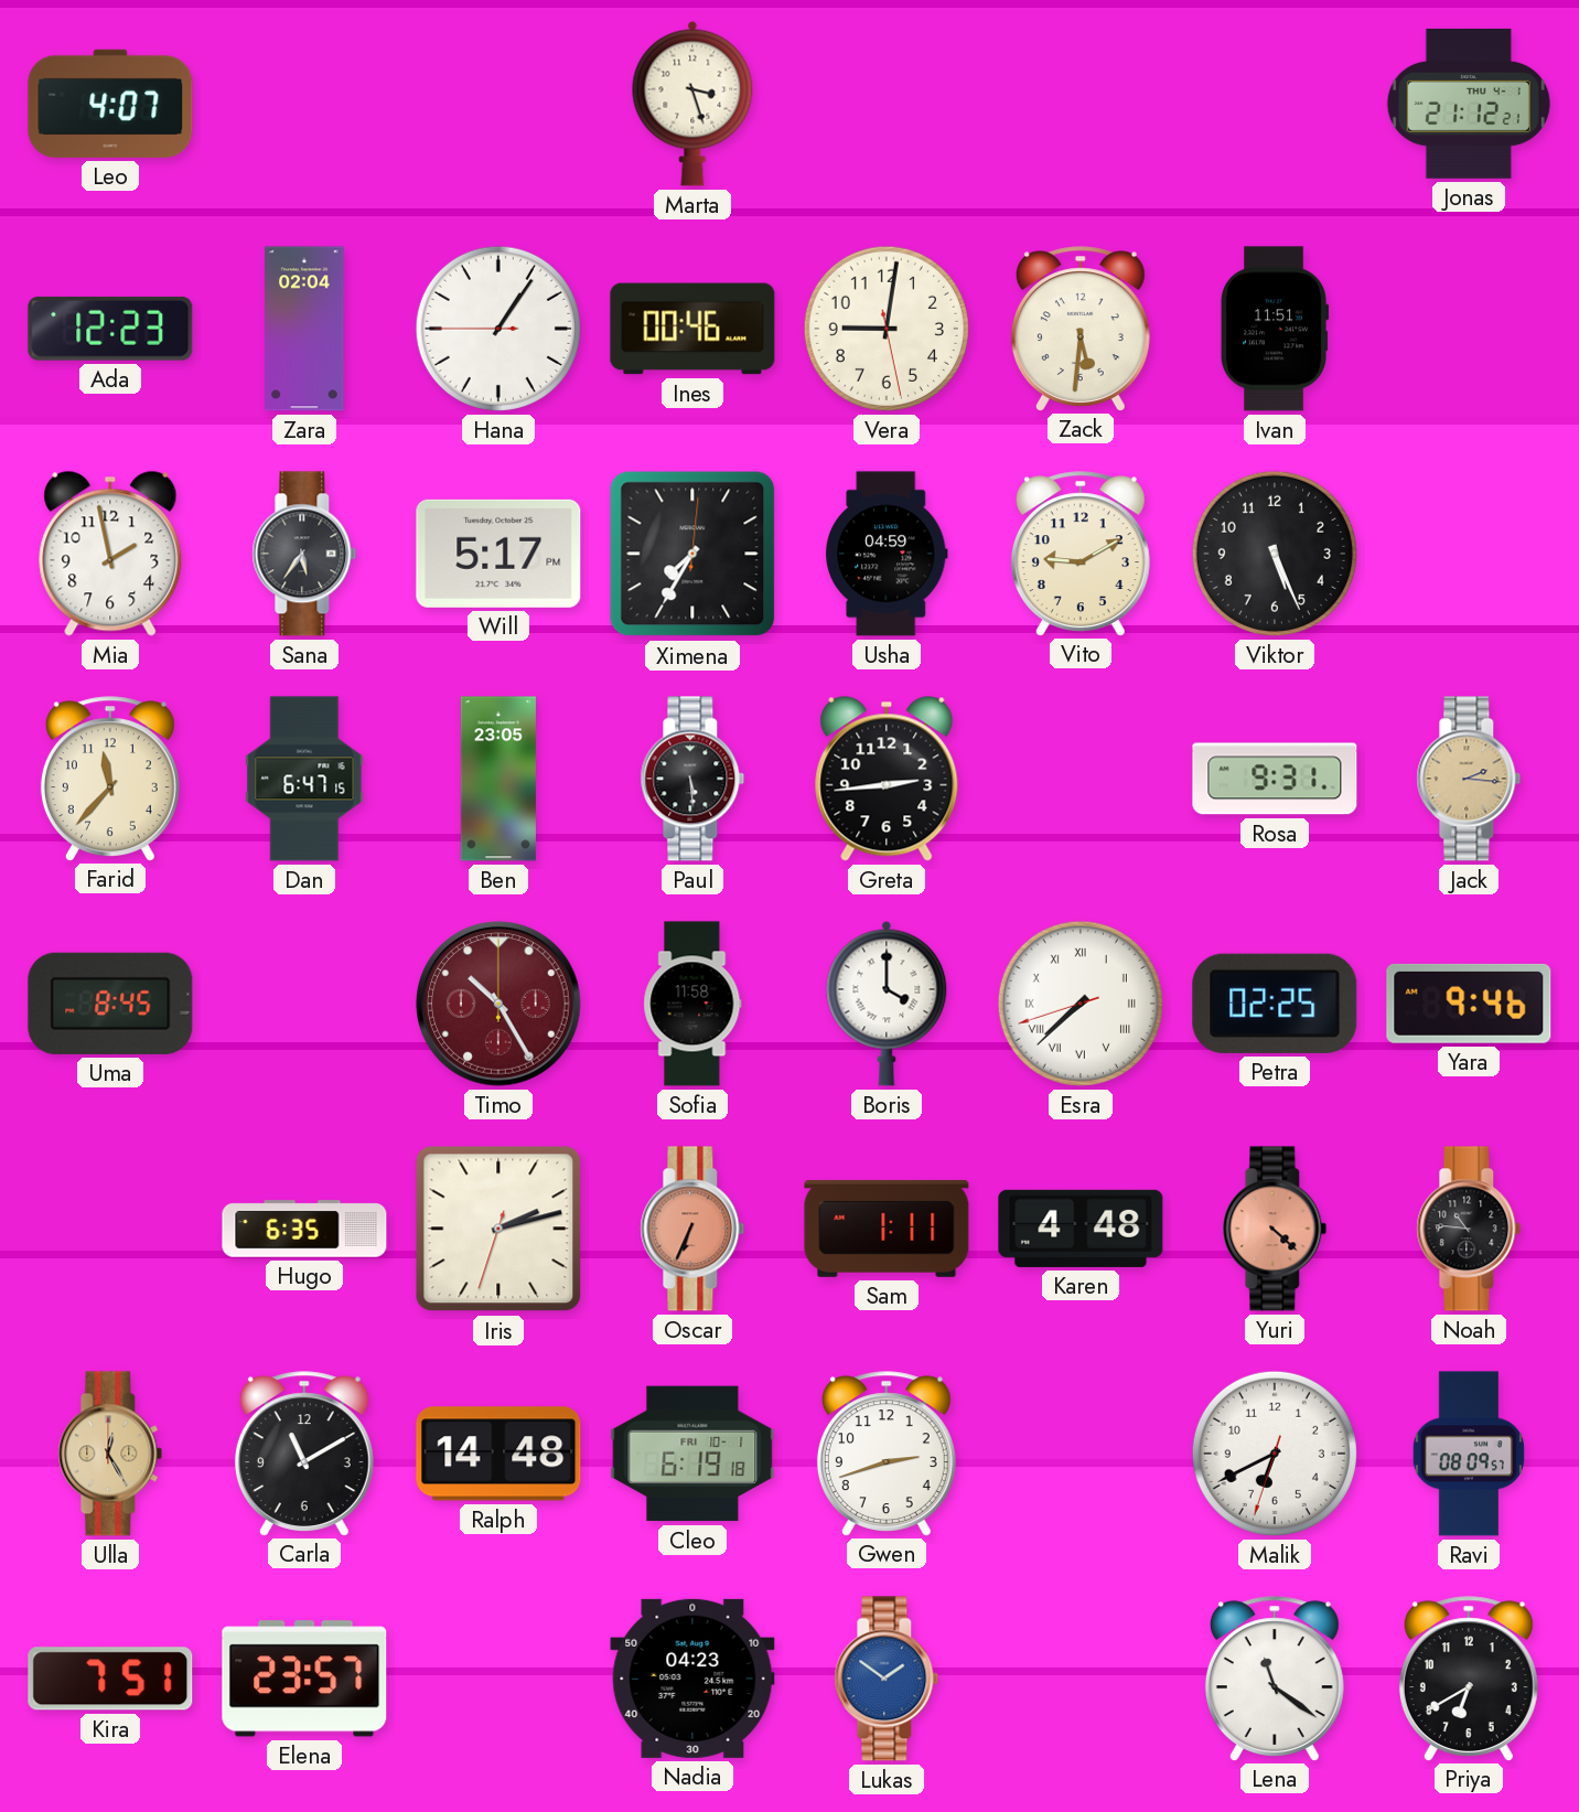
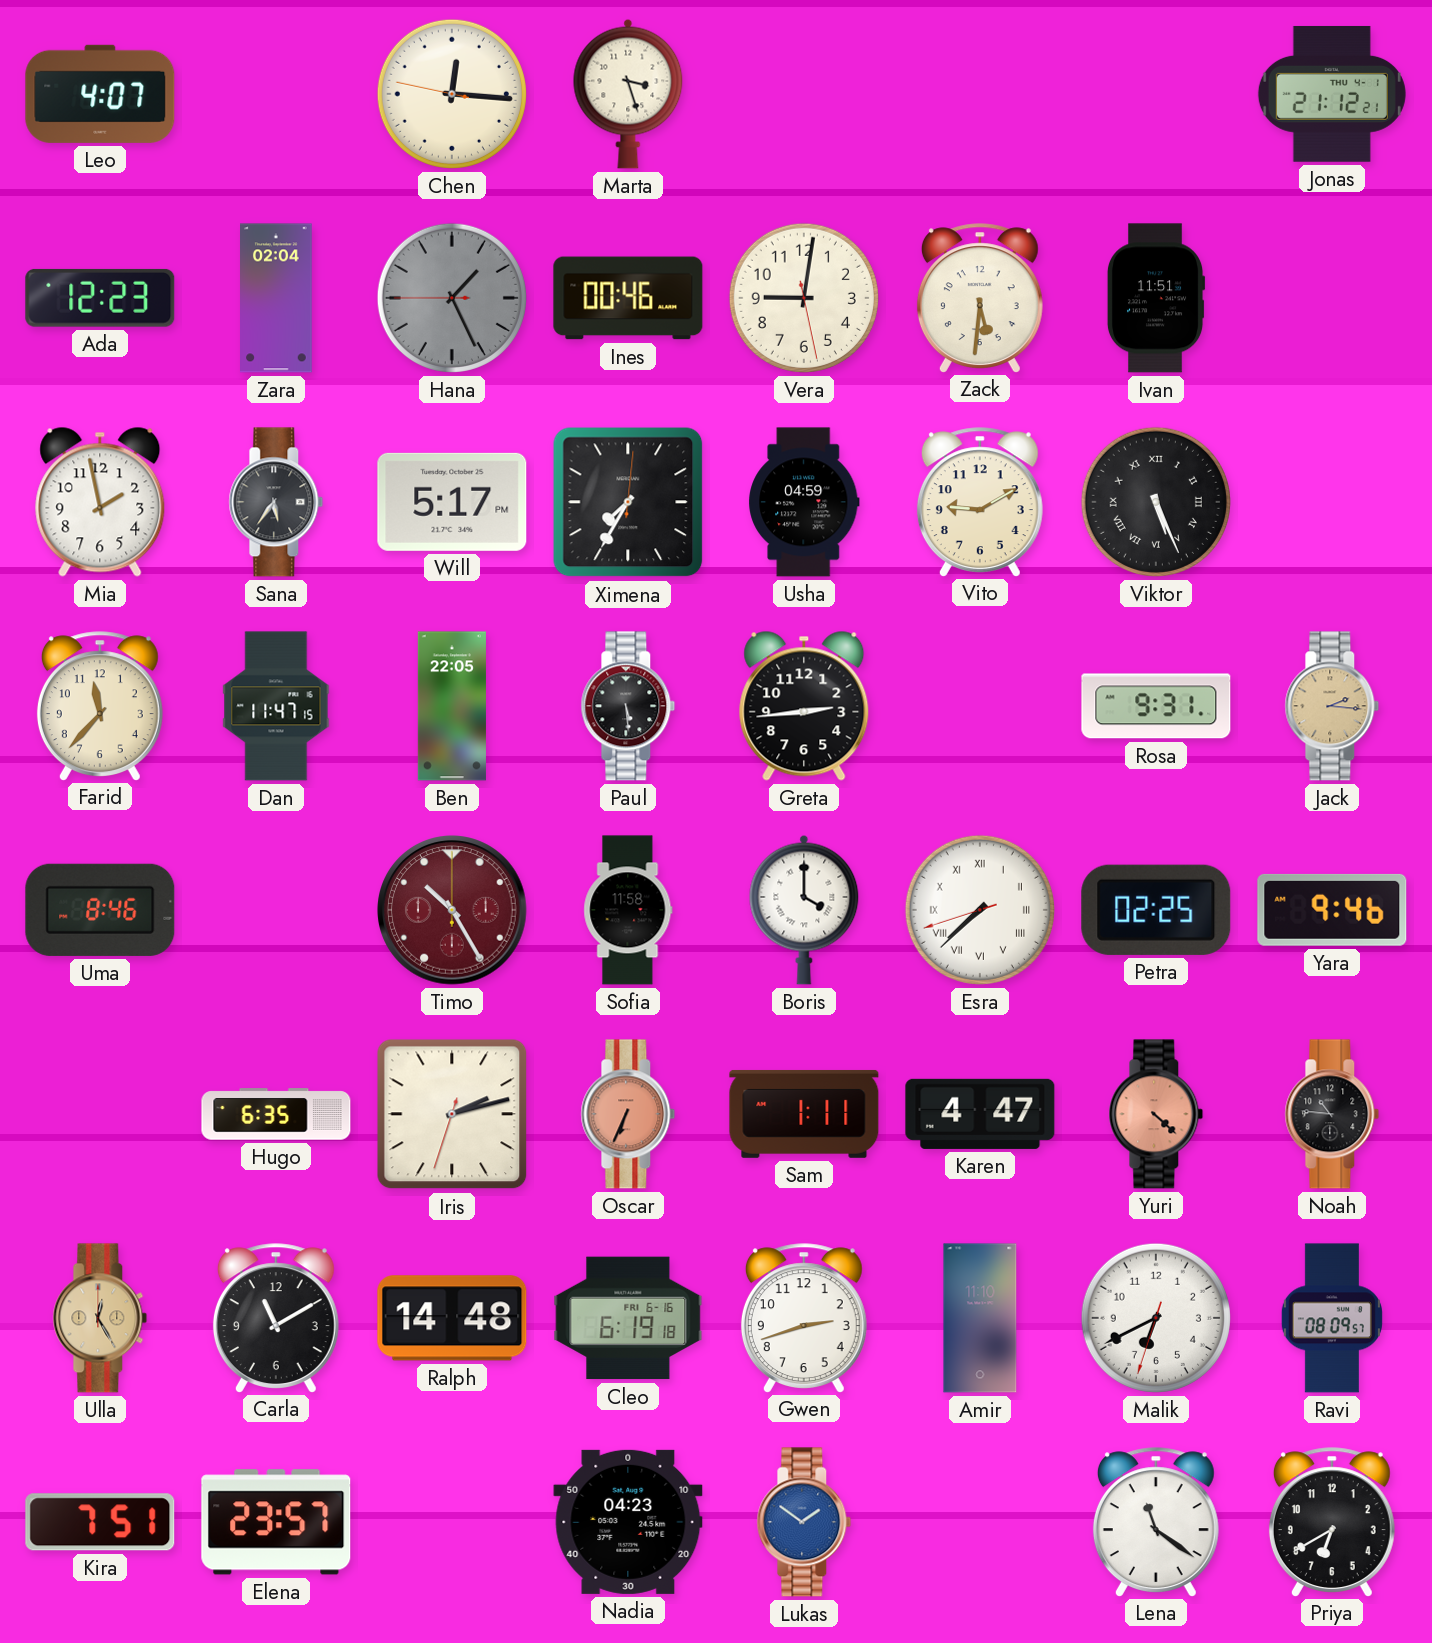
Chen: none -> 12:15
Hana: 1:05 -> 1:25
Hana dial: white -> grey
Viktor numerals: Arabic -> Roman
Dan: 6:47 -> 11:47
Ben: 23:05 -> 22:05
Uma: 8:45 -> 8:46
Karen: 4:48 -> 4:47
Cleo date: FRI 10-1 -> FRI 6-16
Amir: none -> 11:10
